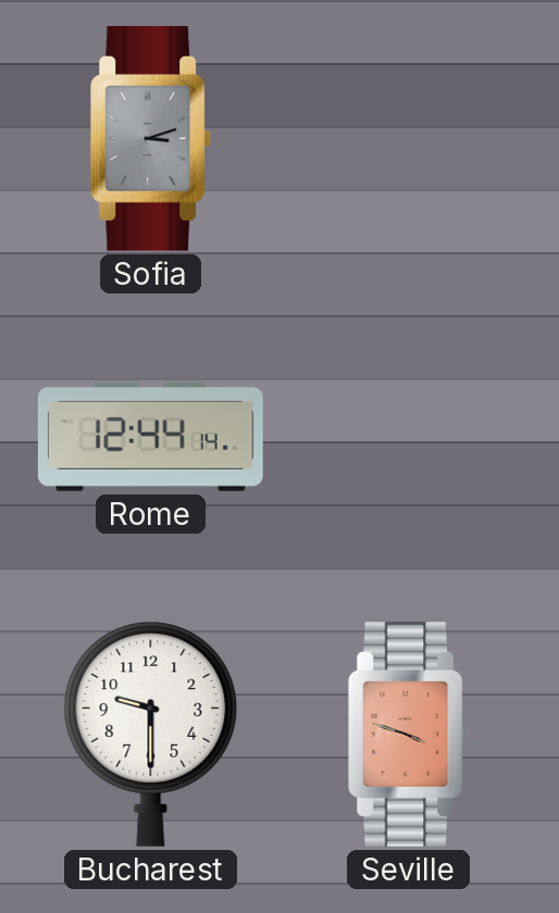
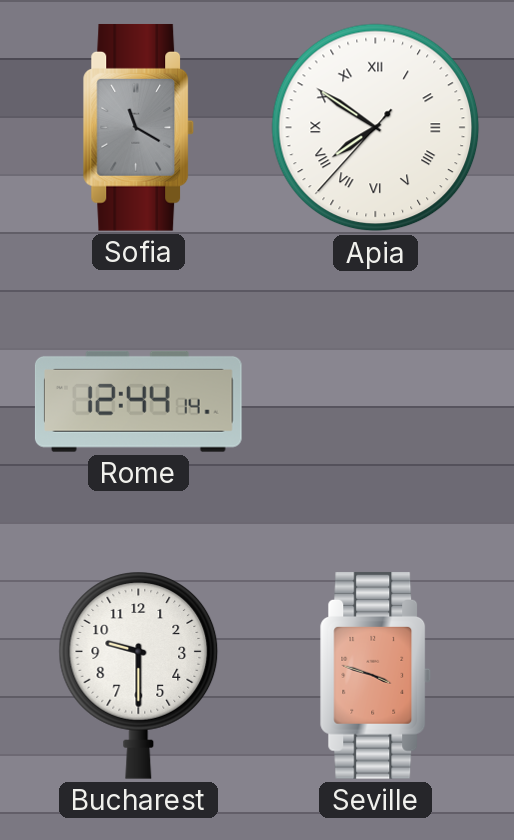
Sofia: 3:12 -> 11:20
Apia: none -> 7:50
